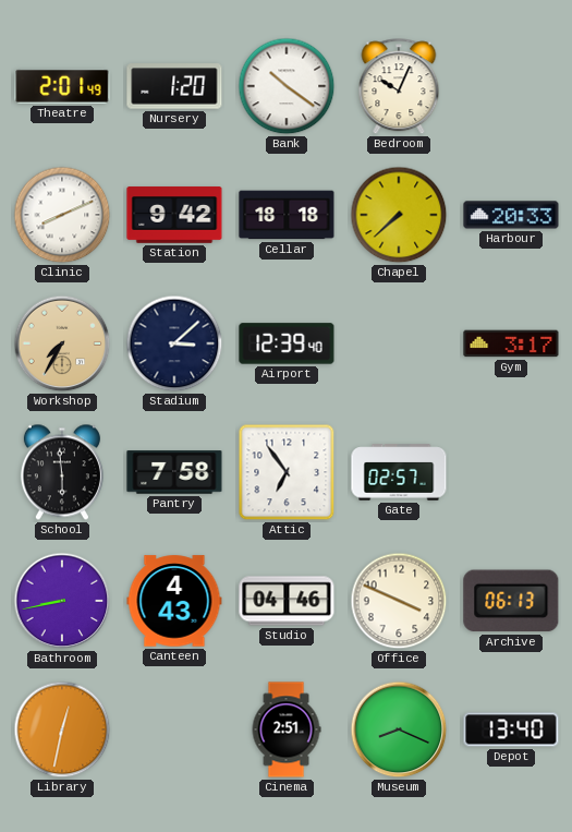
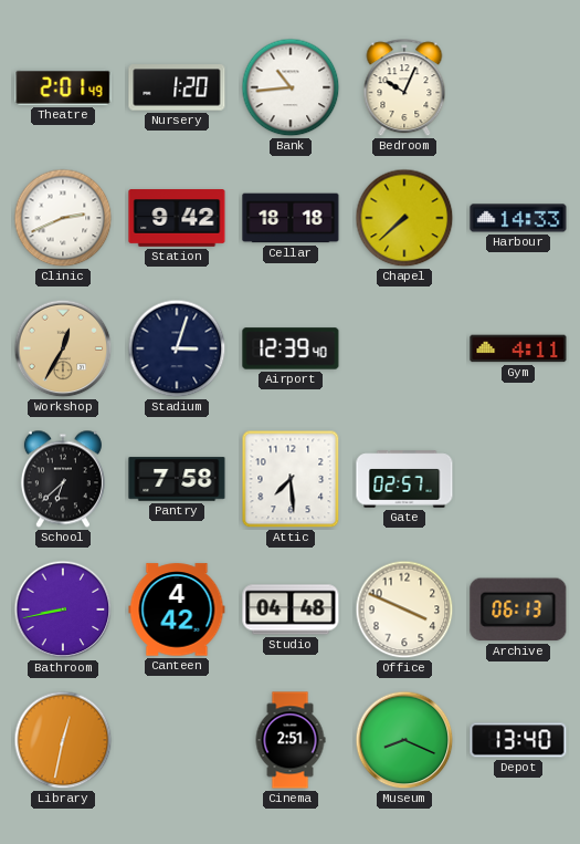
Bank: 10:21 -> 10:44
Clinic: 8:11 -> 2:41
Harbour: 20:33 -> 14:33
Workshop: 7:35 -> 12:35
Stadium: 3:08 -> 3:03
Gym: 3:17 -> 4:11
School: 5:59 -> 6:38
Attic: 6:54 -> 7:29
Canteen: 4:43 -> 4:42
Studio: 04:46 -> 04:48
